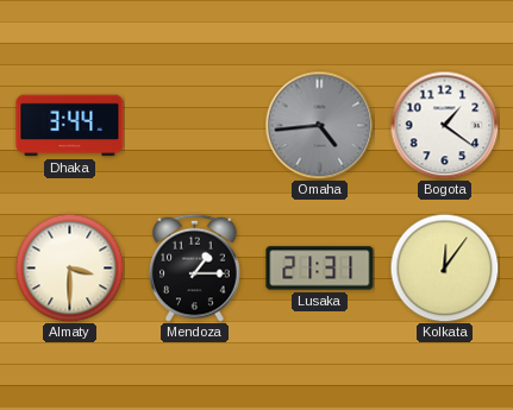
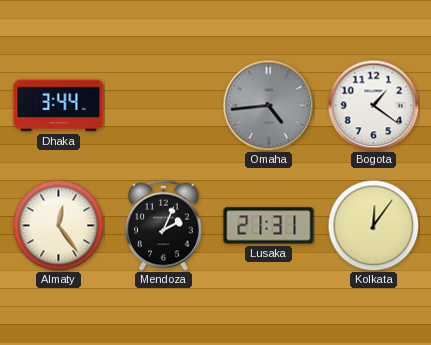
Almaty: 3:30 -> 12:24
Mendoza: 1:15 -> 2:04
